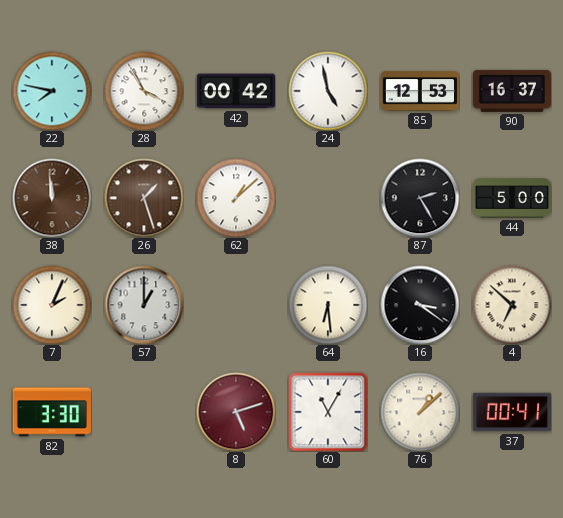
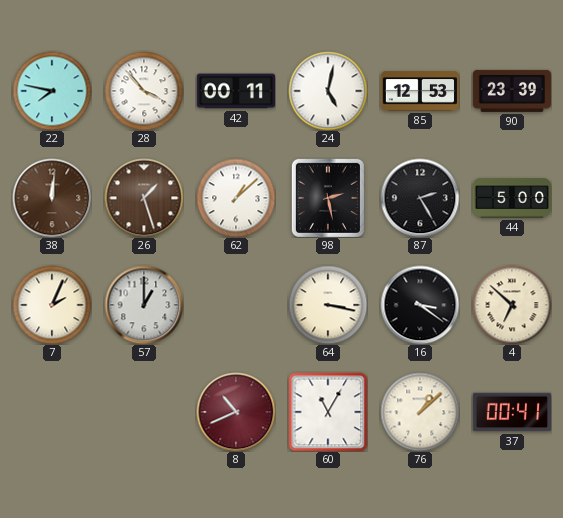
28: 3:55 -> 3:53
42: 00:42 -> 00:11
24: 4:58 -> 5:02
90: 16:37 -> 23:39
38: 11:59 -> 12:01
98: none -> 2:28
64: 6:29 -> 3:17
82: 3:30 -> none
8: 5:12 -> 10:41
